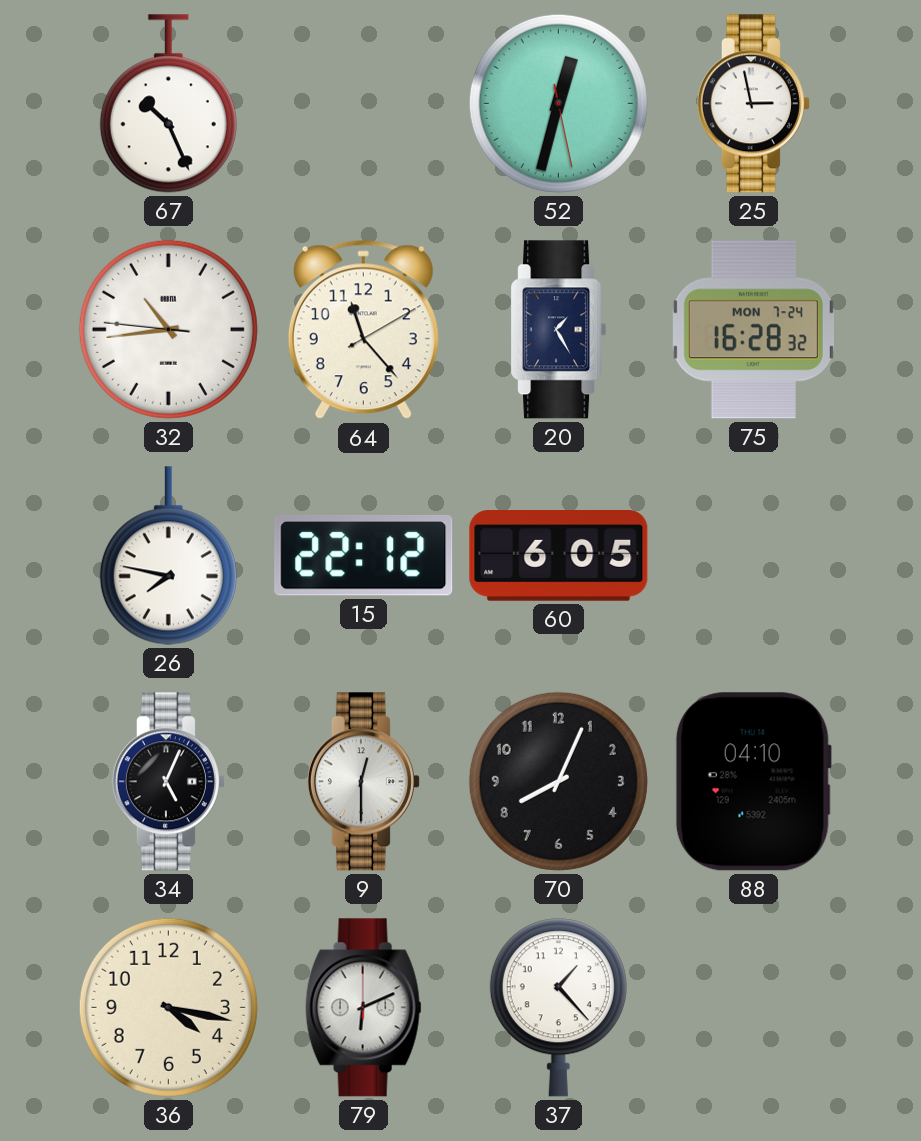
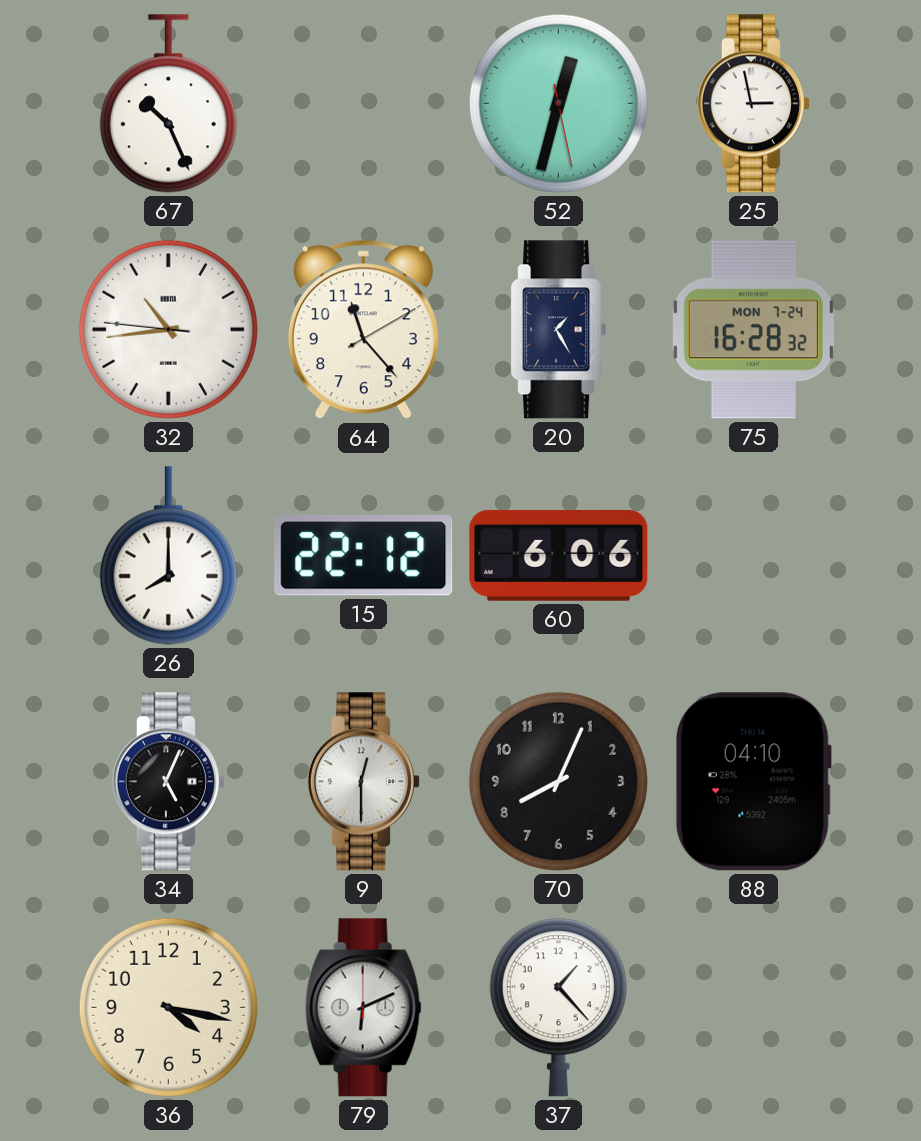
26: 7:47 -> 8:00
60: 6:05 -> 6:06
